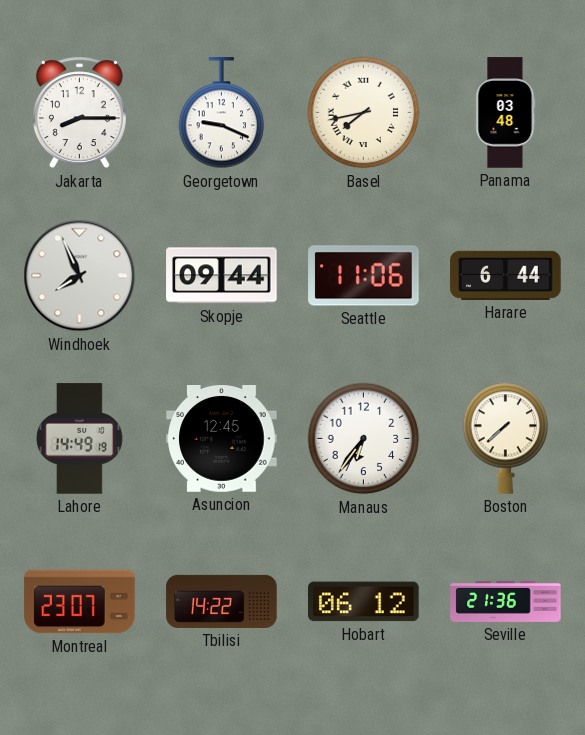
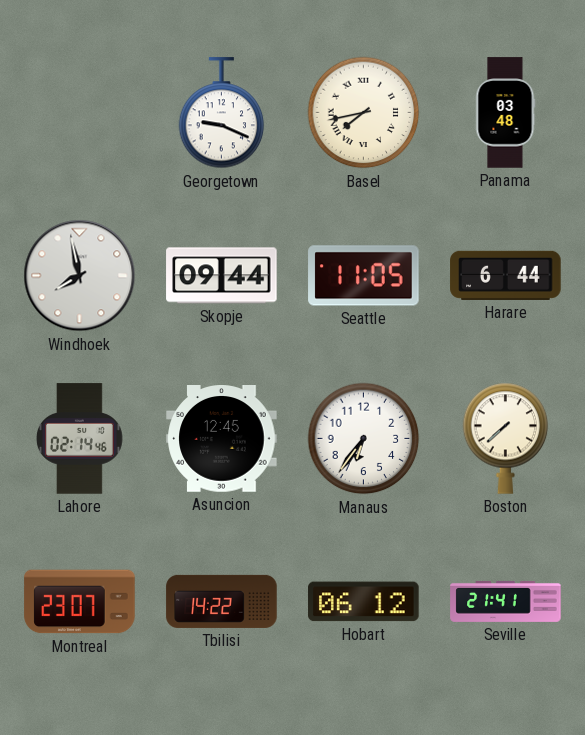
Jakarta: 8:15 -> none
Windhoek: 7:56 -> 7:58
Seattle: 11:06 -> 11:05
Lahore: 14:49 -> 02:14
Seville: 21:36 -> 21:41
